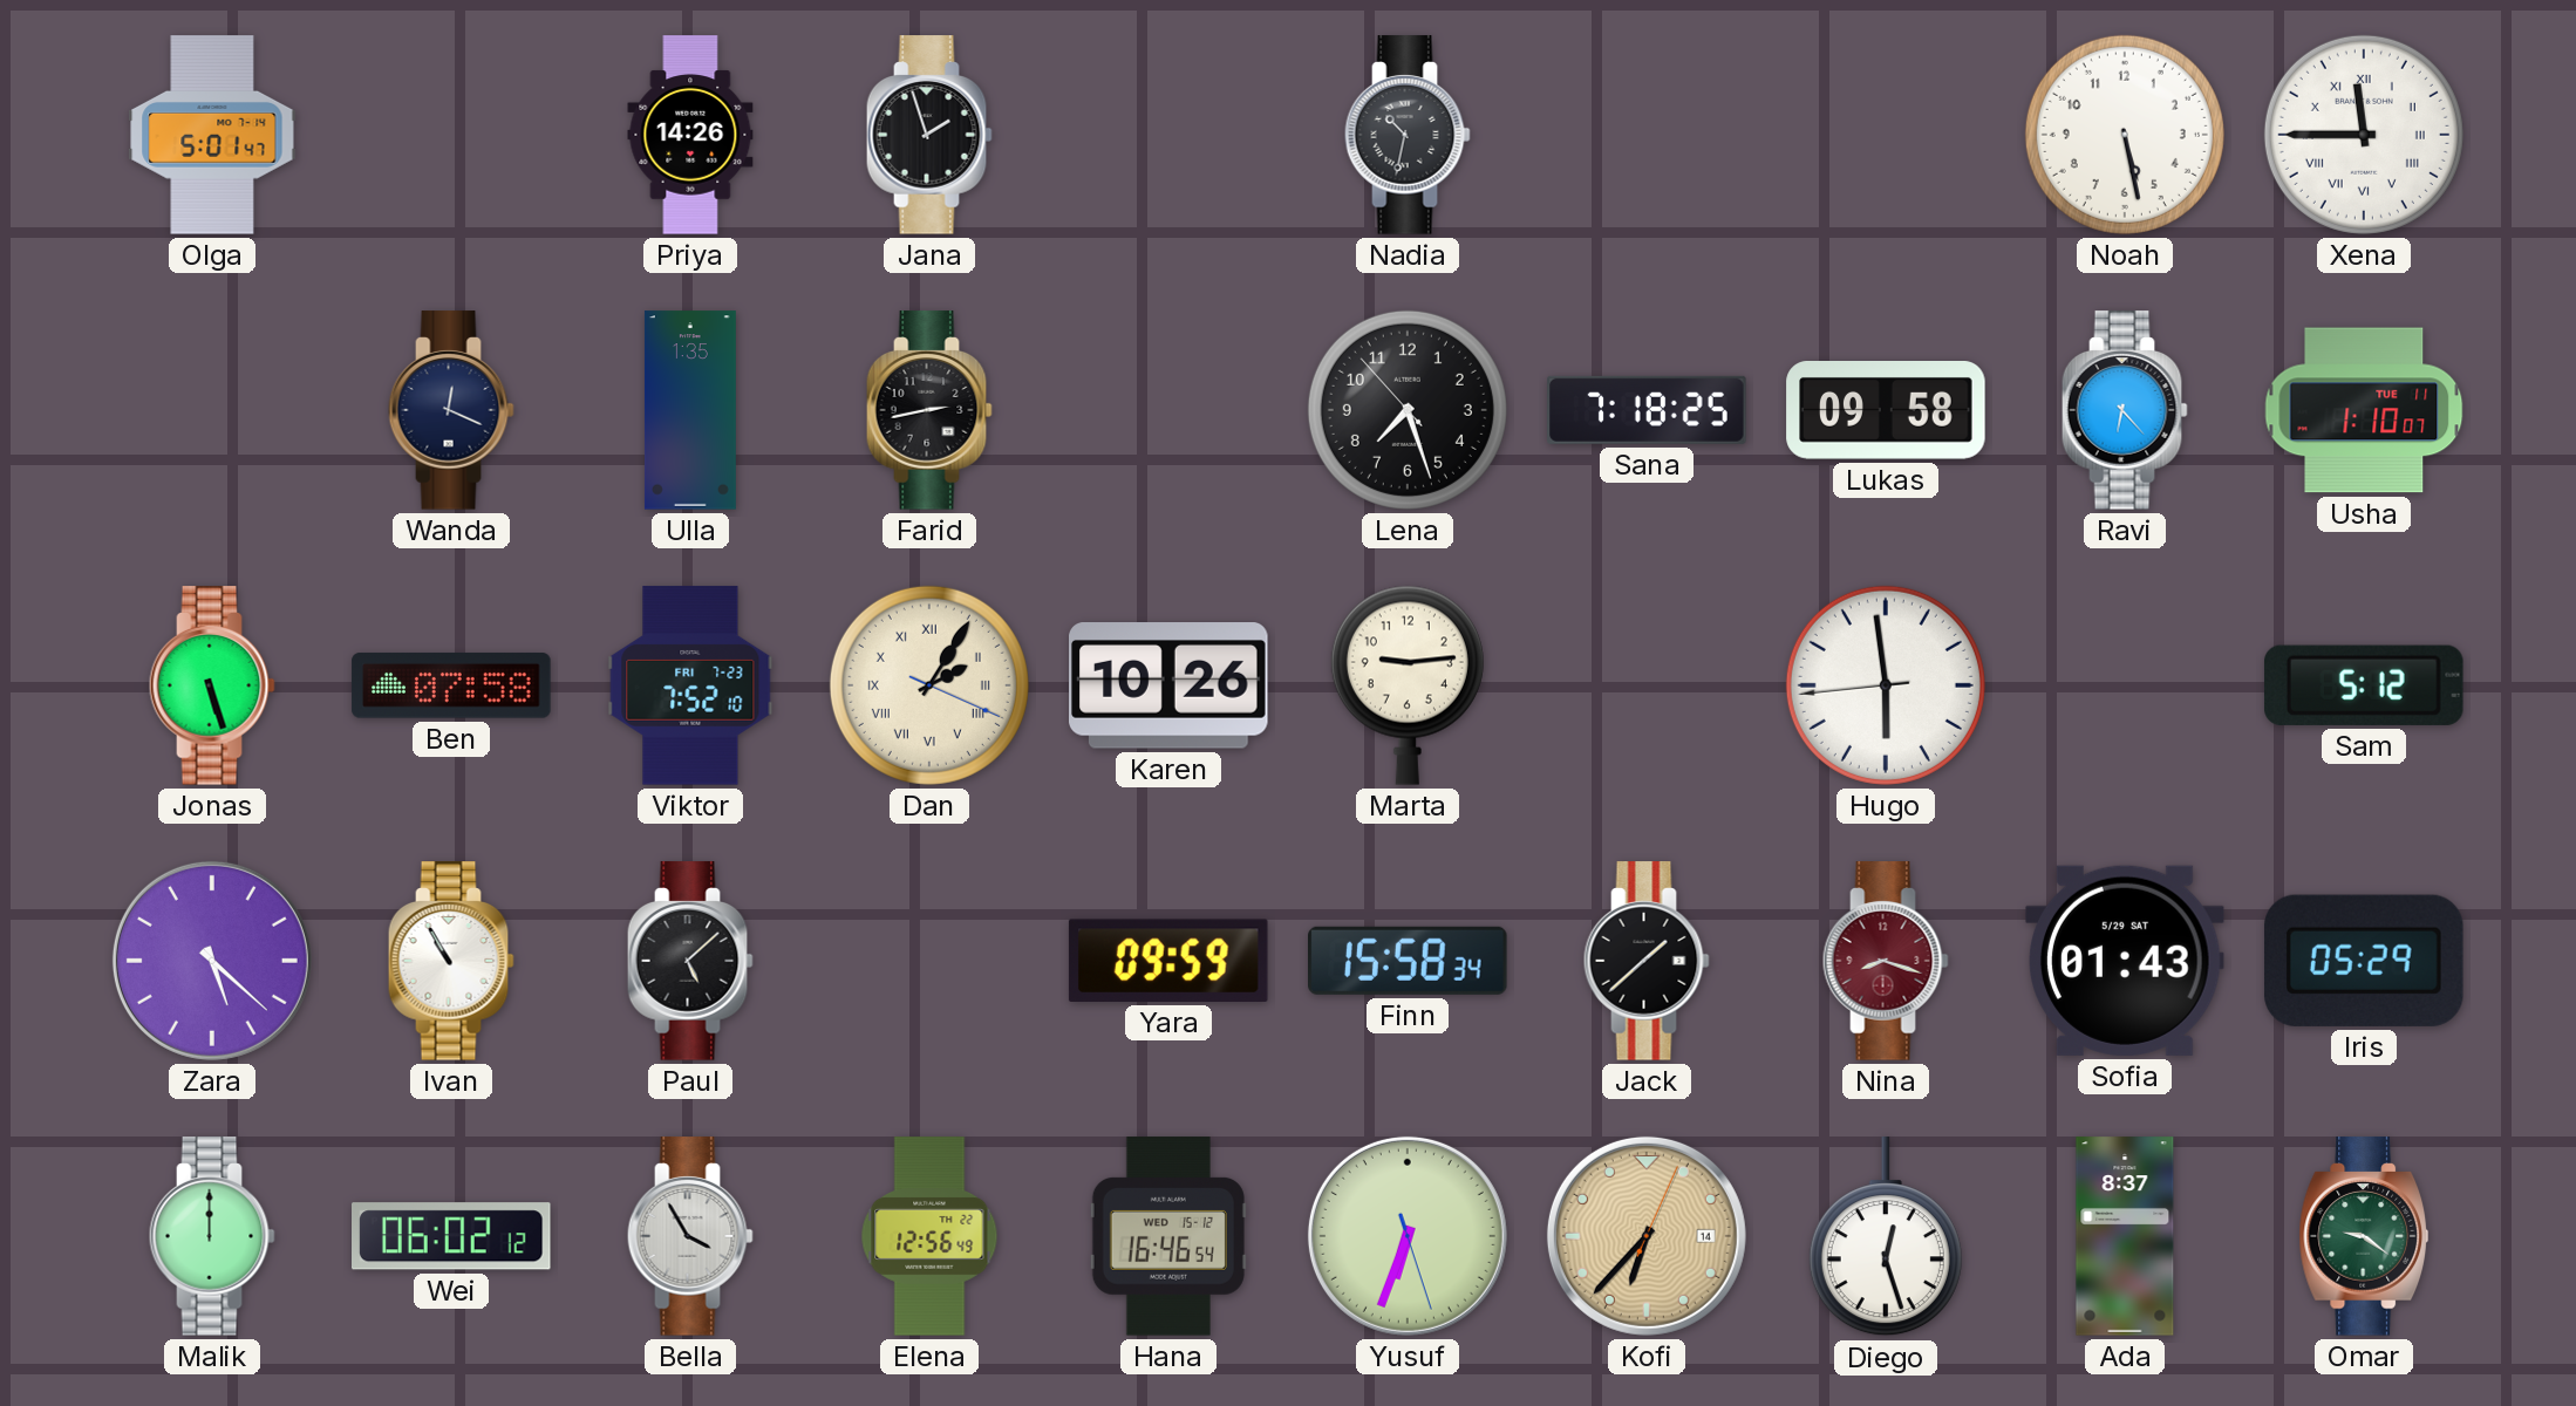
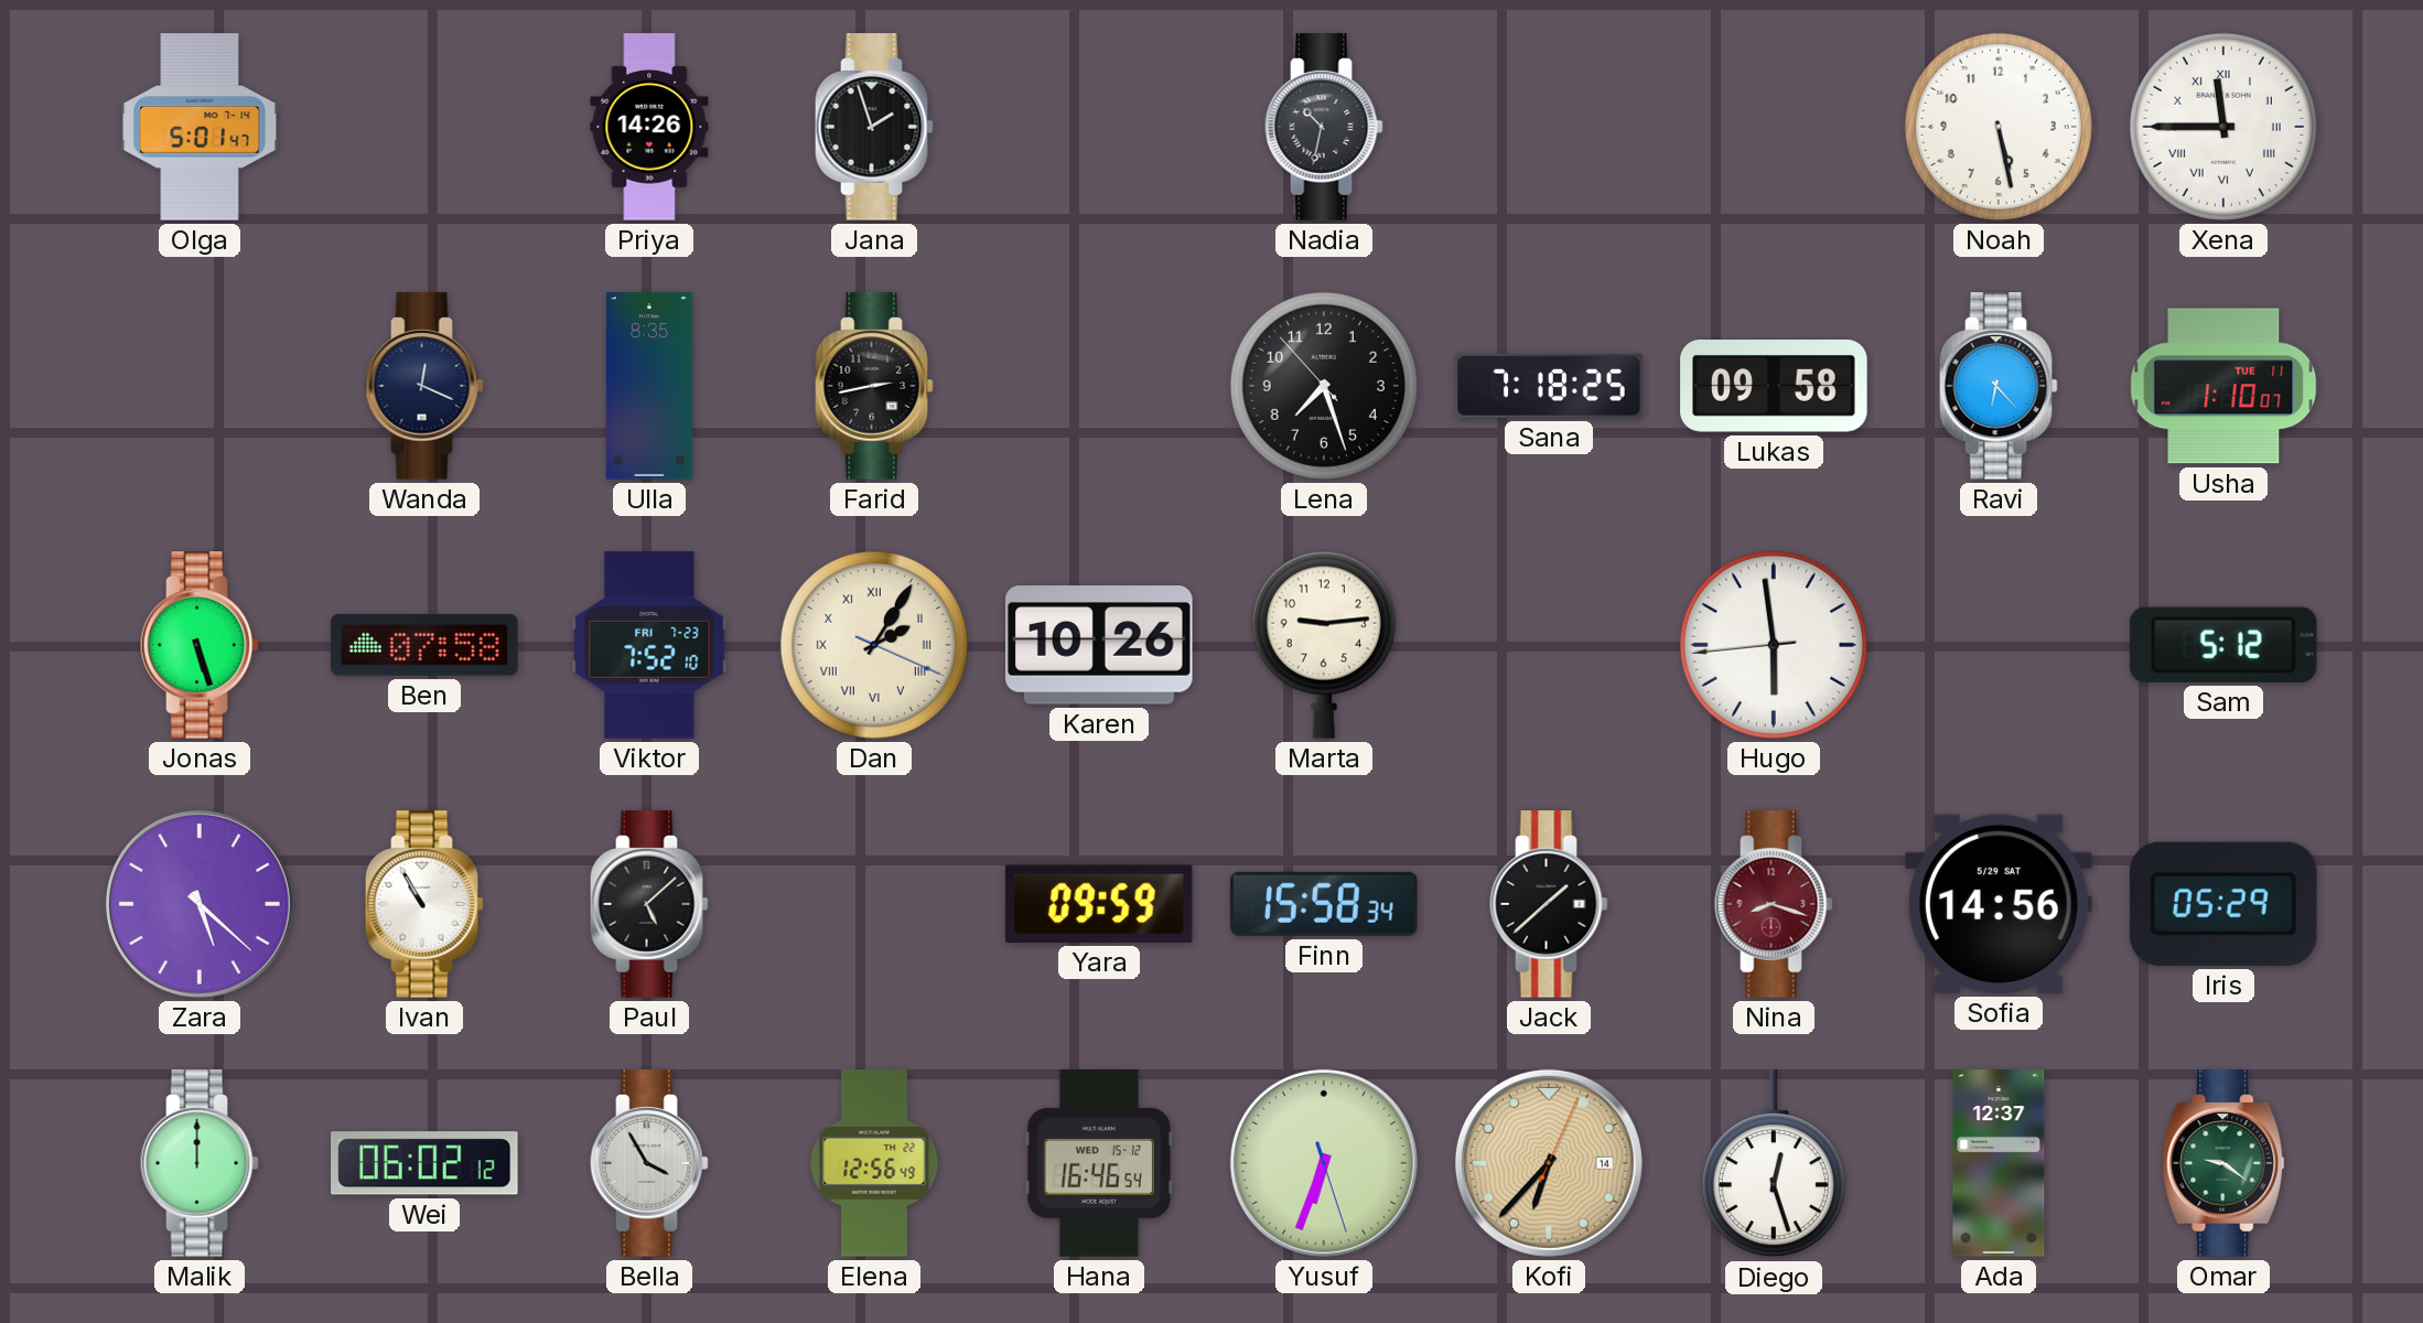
Ulla: 1:35 -> 8:35
Sofia: 01:43 -> 14:56
Ada: 8:37 -> 12:37
